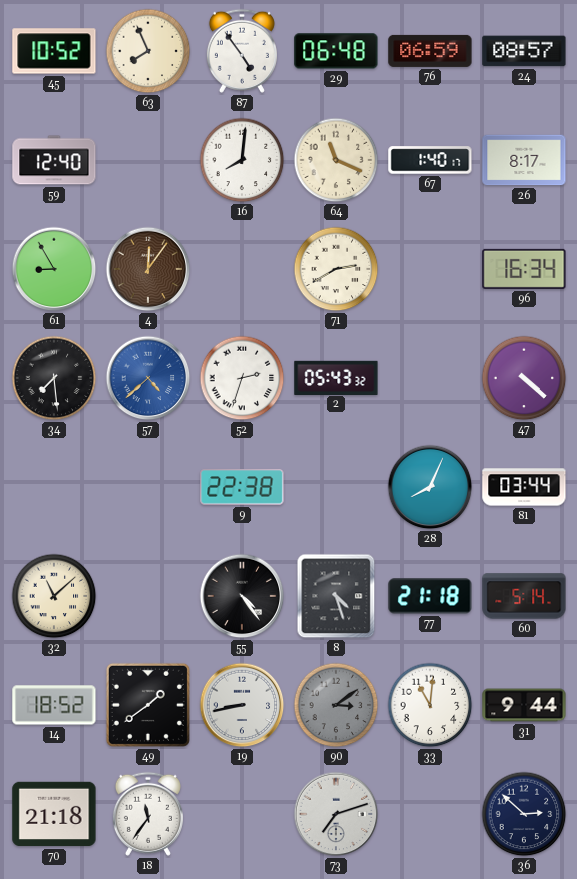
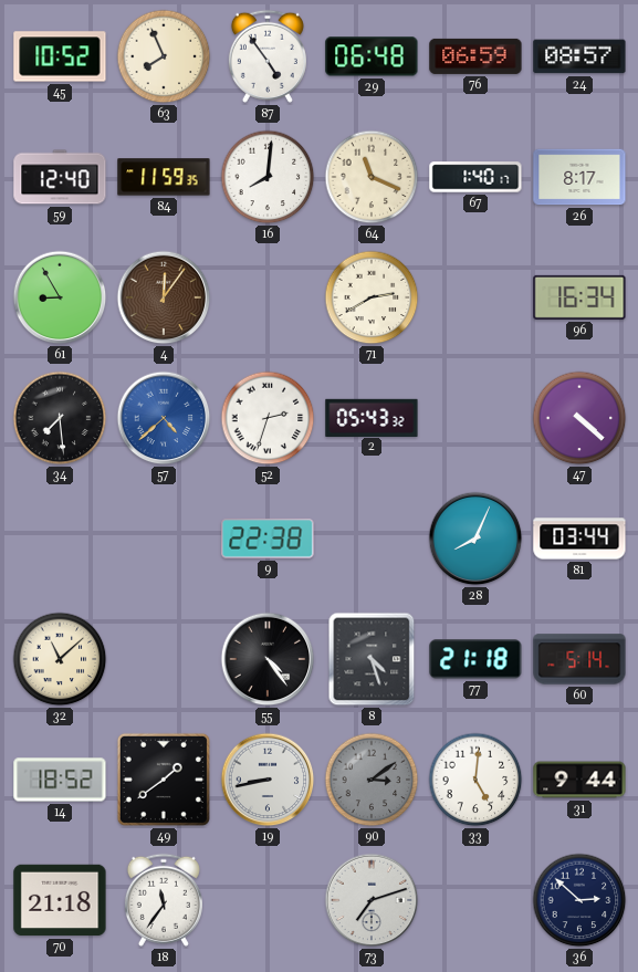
84: none -> 11:59
33: 11:01 -> 5:01
